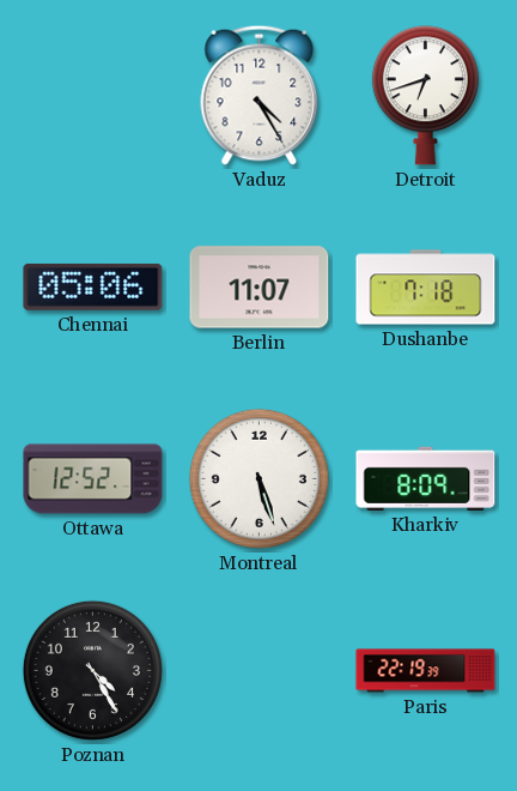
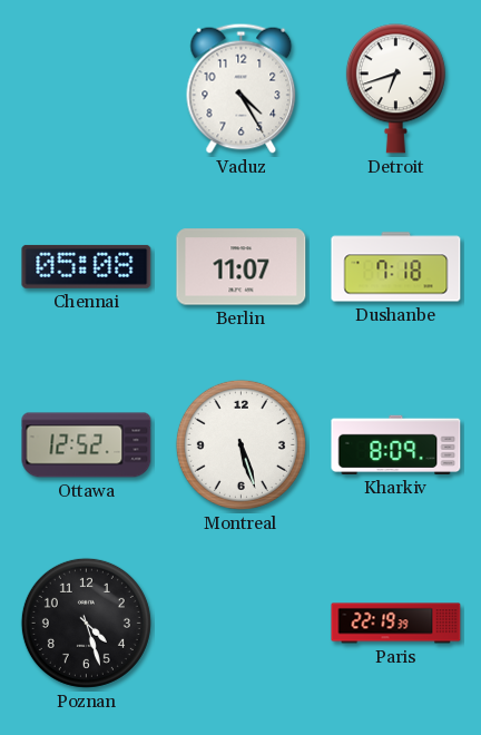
Chennai: 05:06 -> 05:08
Poznan: 4:25 -> 4:27
